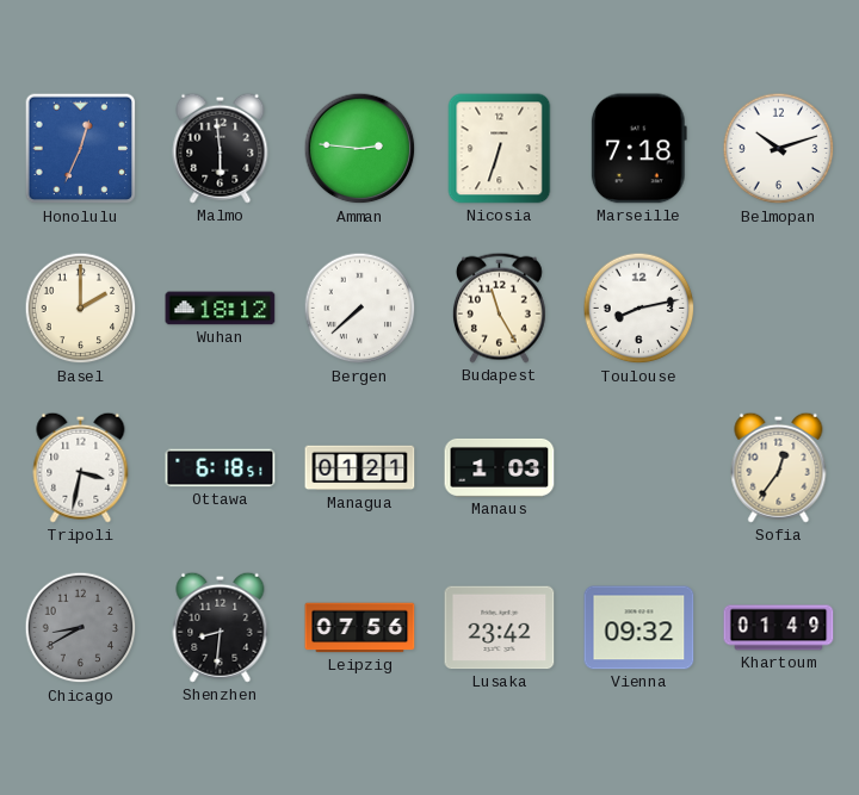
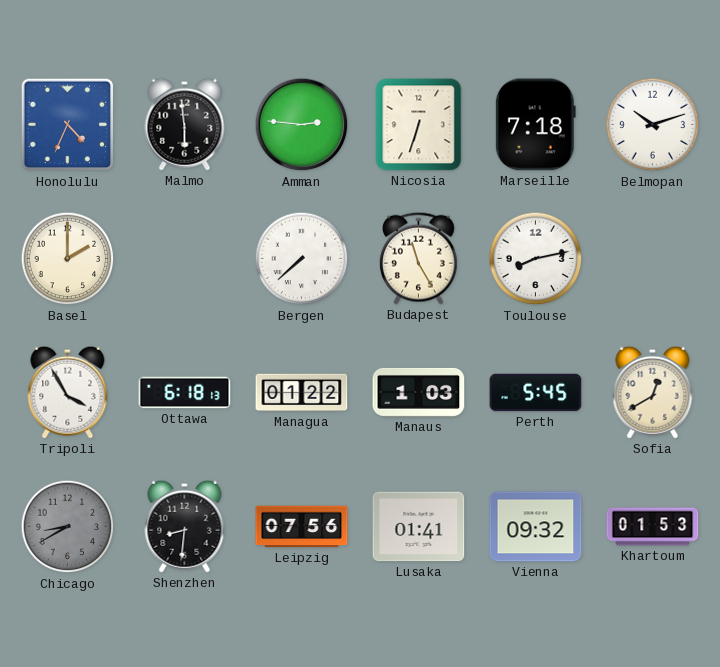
Honolulu: 12:34 -> 4:34
Wuhan: 18:12 -> none
Tripoli: 3:32 -> 3:55
Ottawa: 6:18:51 -> 6:18:13
Managua: 01:21 -> 01:22
Perth: none -> 5:45
Sofia: 12:36 -> 12:40
Lusaka: 23:42 -> 01:41
Khartoum: 01:49 -> 01:53
